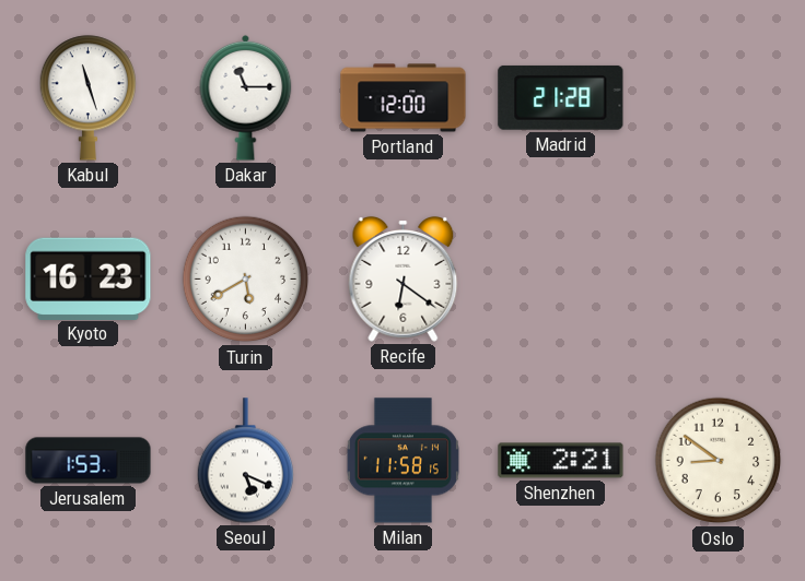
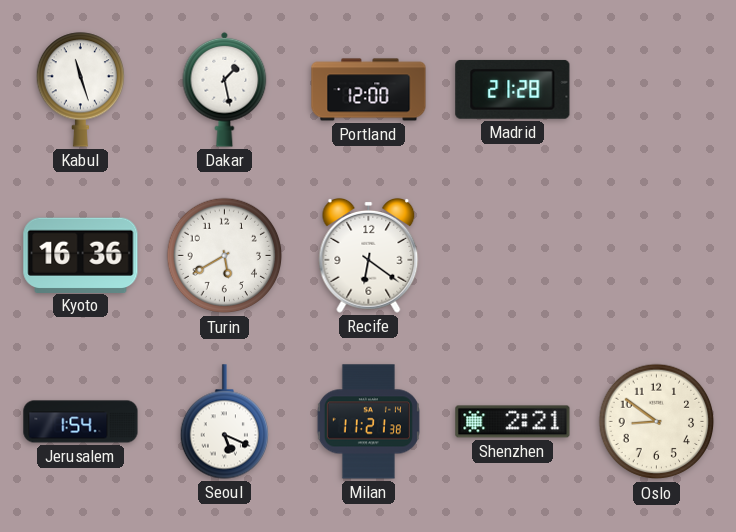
Dakar: 11:15 -> 1:28
Kyoto: 16:23 -> 16:36
Jerusalem: 1:53 -> 1:54
Milan: 11:58 -> 11:21
